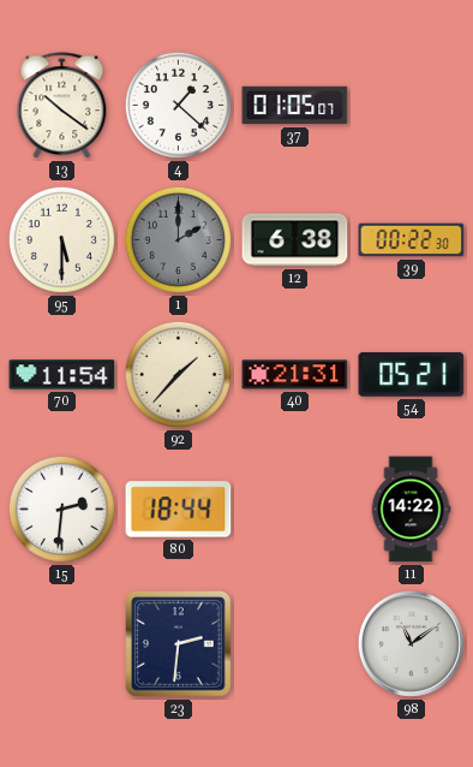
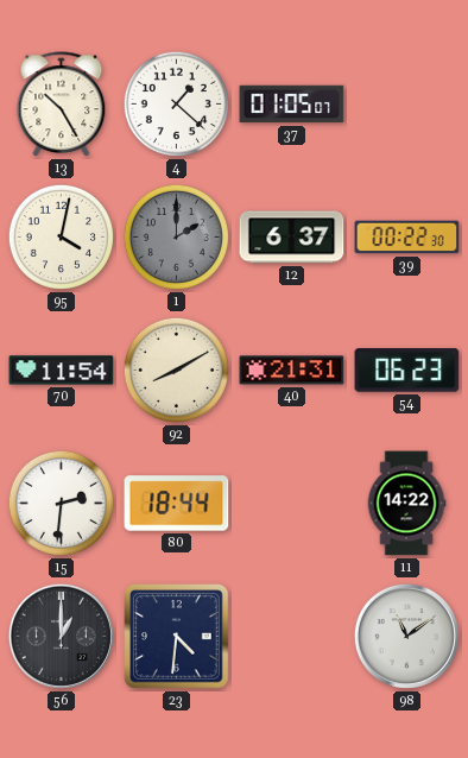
13: 10:21 -> 10:25
95: 5:30 -> 4:02
12: 6:38 -> 6:37
92: 1:37 -> 8:10
54: 05:21 -> 06:23
56: none -> 1:00
23: 2:31 -> 4:31
